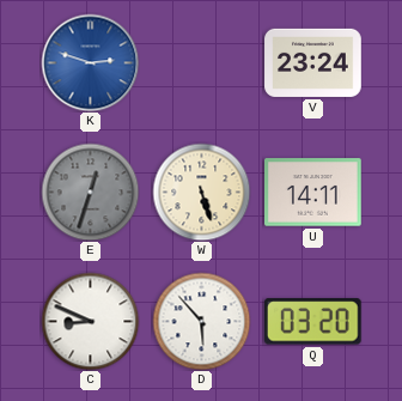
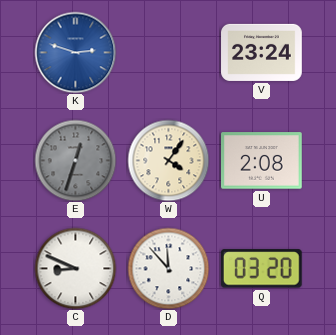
W: 5:27 -> 4:06
U: 14:11 -> 2:08
D: 5:53 -> 11:53
